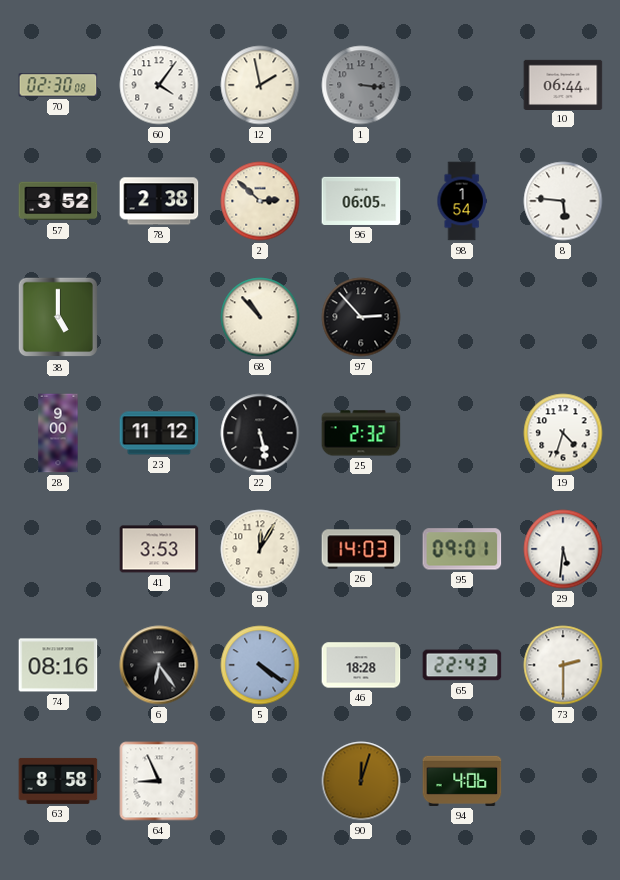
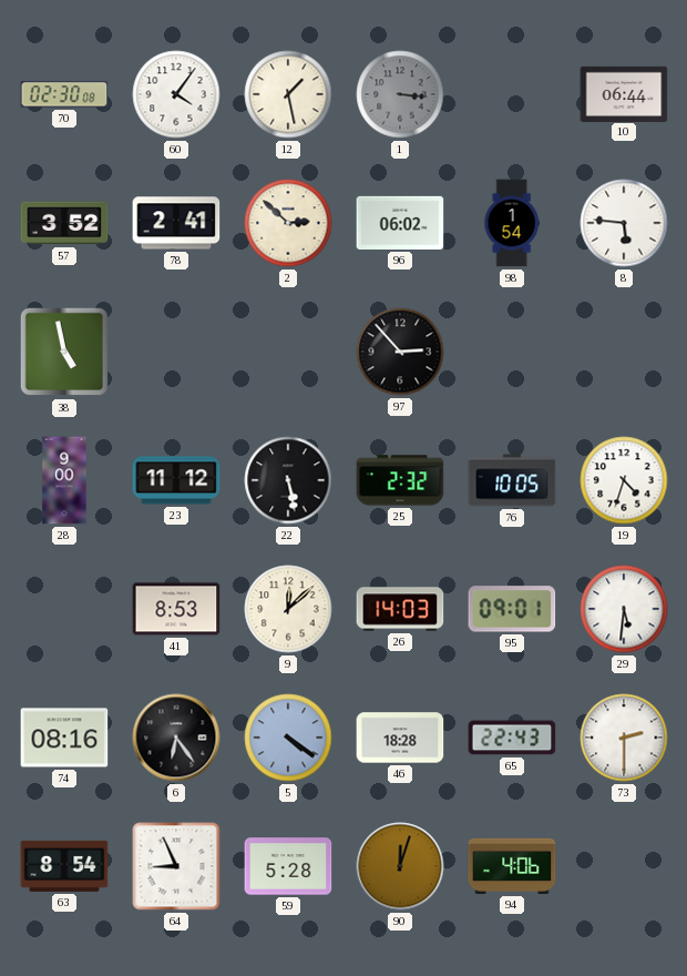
12: 1:58 -> 1:28
78: 2:38 -> 2:41
96: 06:05 -> 06:02
38: 5:00 -> 4:58
68: 10:53 -> none
76: none -> 10:05
41: 3:53 -> 8:53
9: 12:05 -> 12:08
63: 8:58 -> 8:54
59: none -> 5:28
